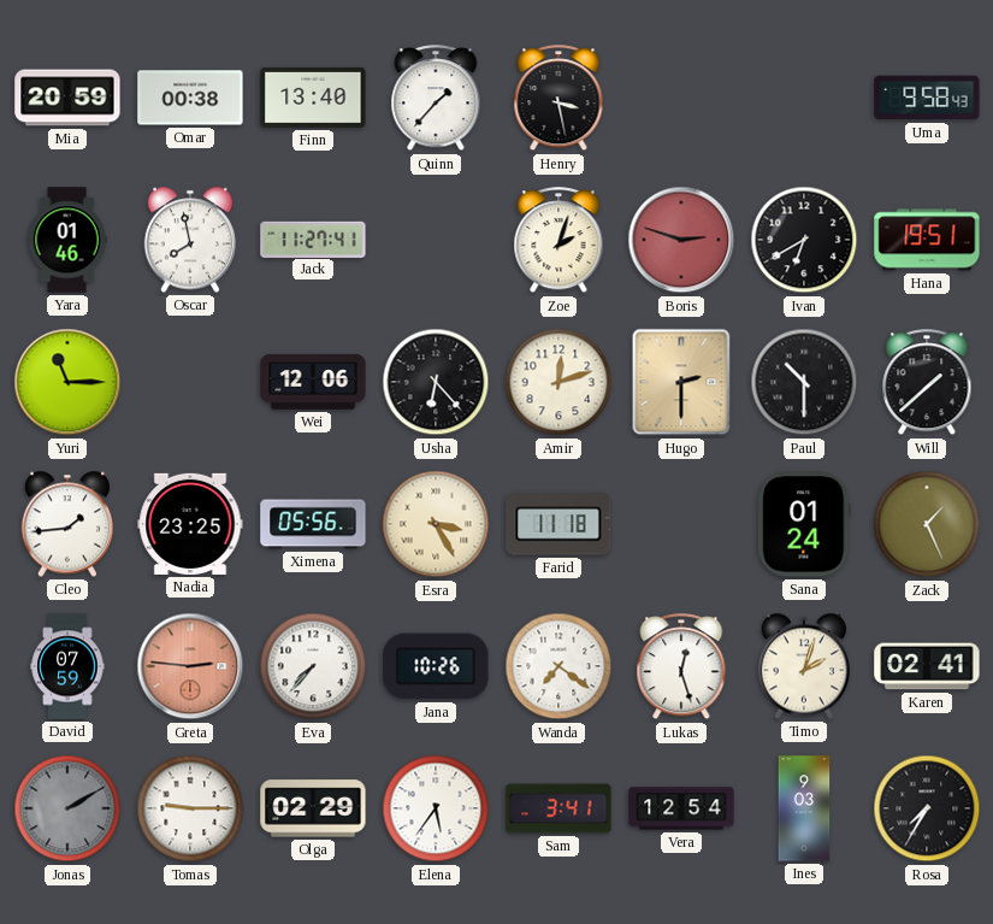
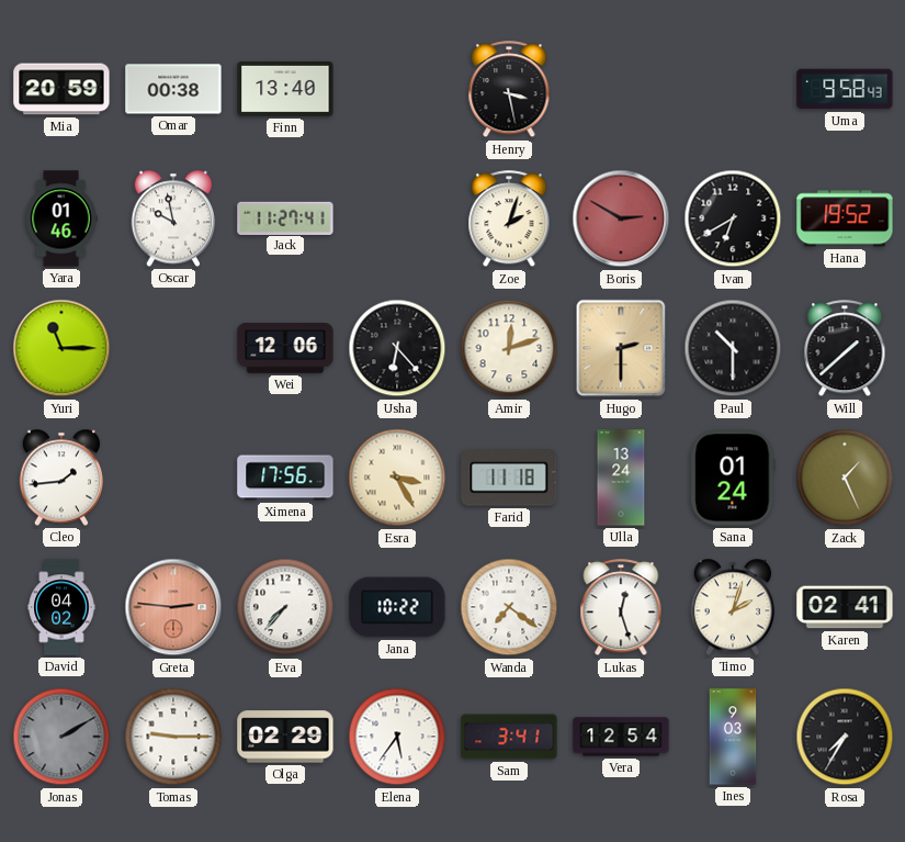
Quinn: 1:37 -> none
Oscar: 7:58 -> 9:58
Boris: 2:48 -> 2:50
Hana: 19:51 -> 19:52
Nadia: 23:25 -> none
Ximena: 05:56 -> 17:56
Ulla: none -> 13:24
David: 07:59 -> 04:02
Jana: 10:26 -> 10:22
